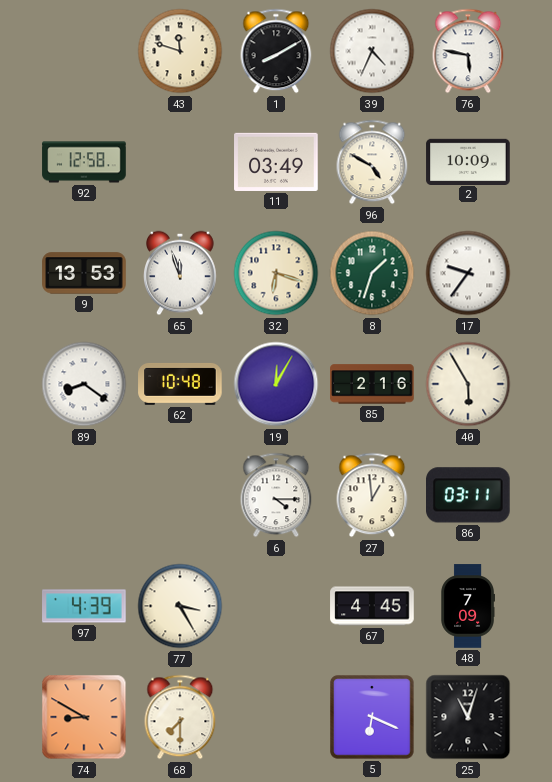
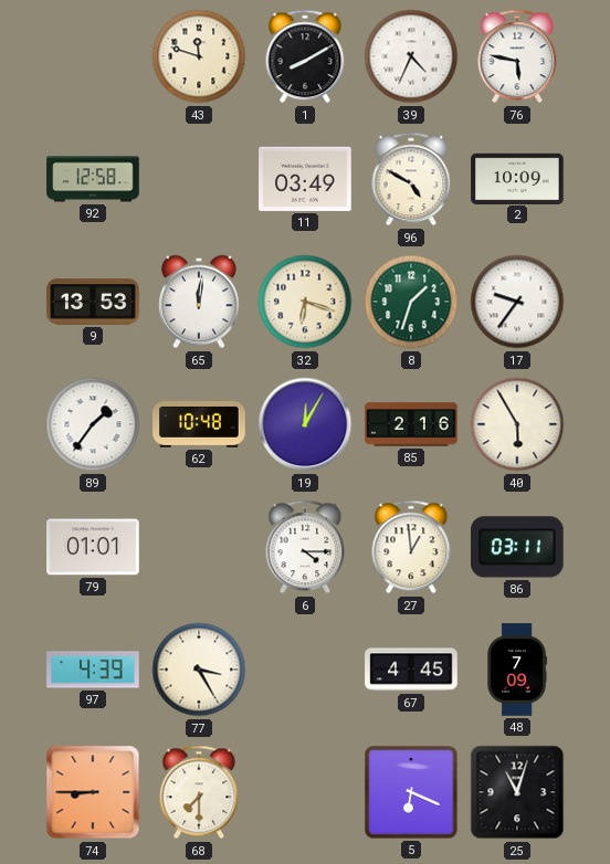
65: 11:57 -> 12:01
89: 8:21 -> 1:36
79: none -> 01:01
74: 8:50 -> 8:45
